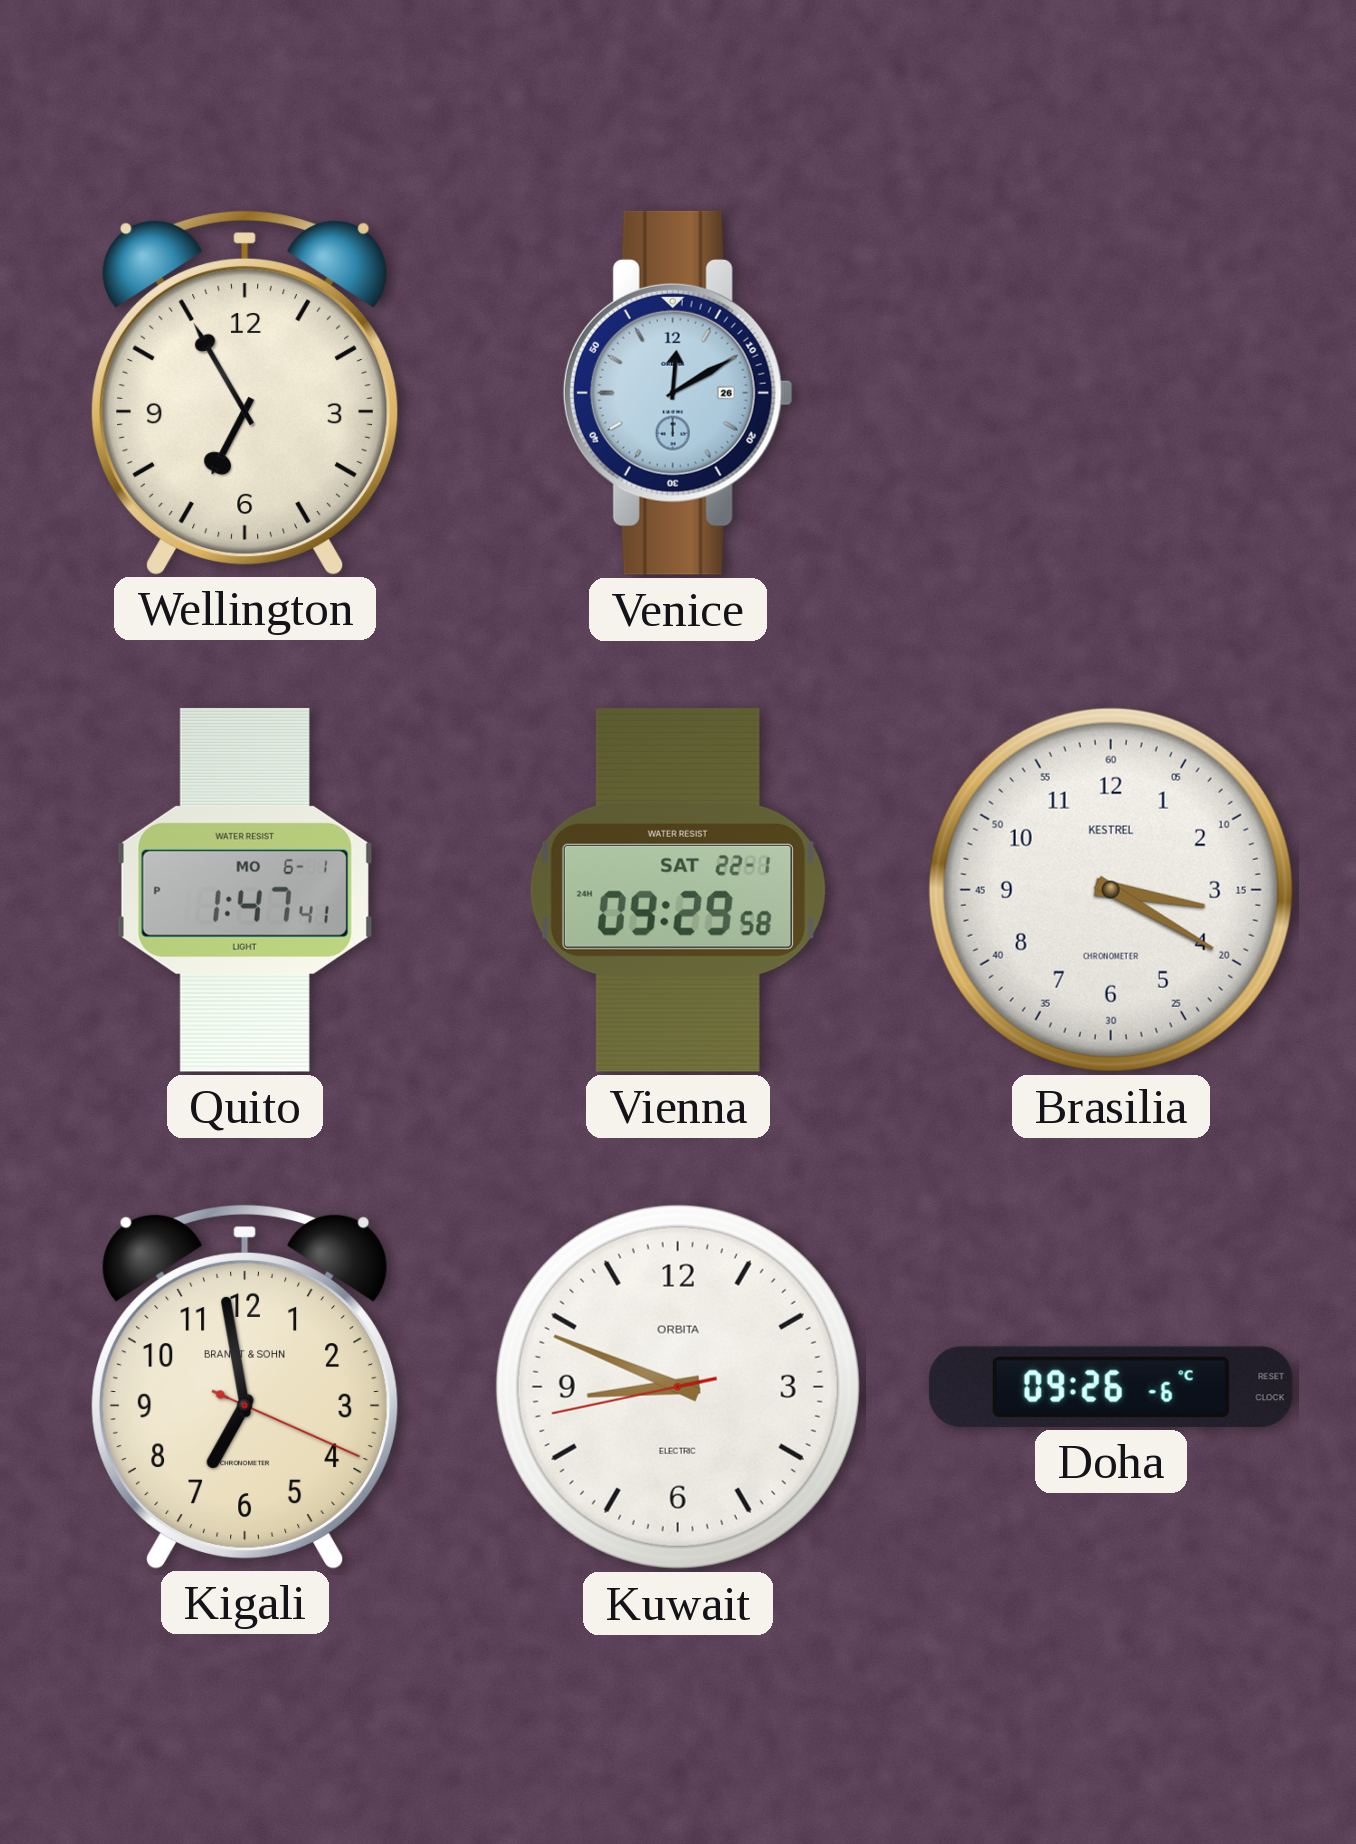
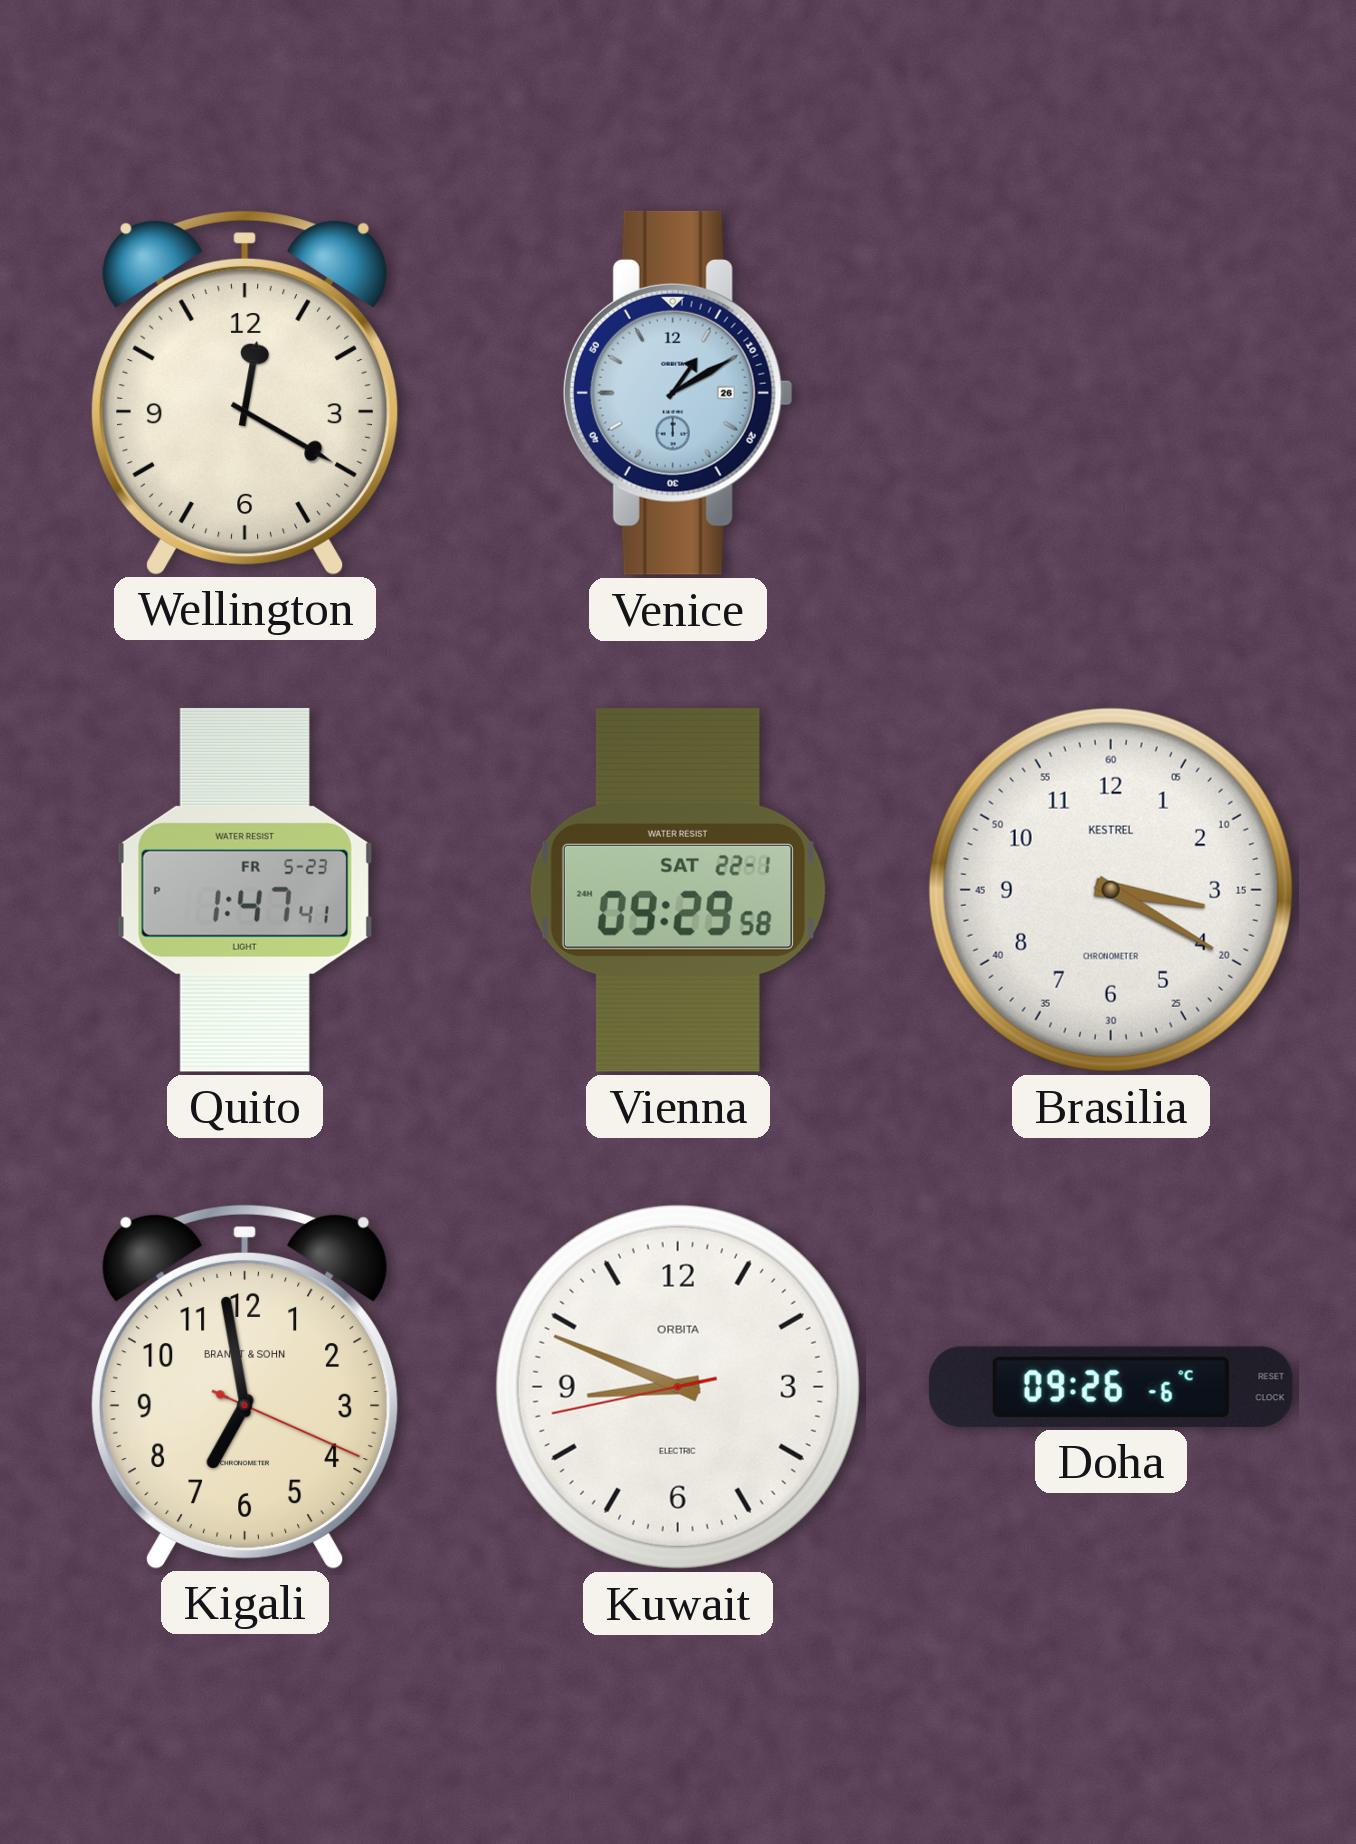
Wellington: 6:55 -> 12:20
Venice: 12:10 -> 1:10
Quito date: MO 6-1 -> FR 5-23
